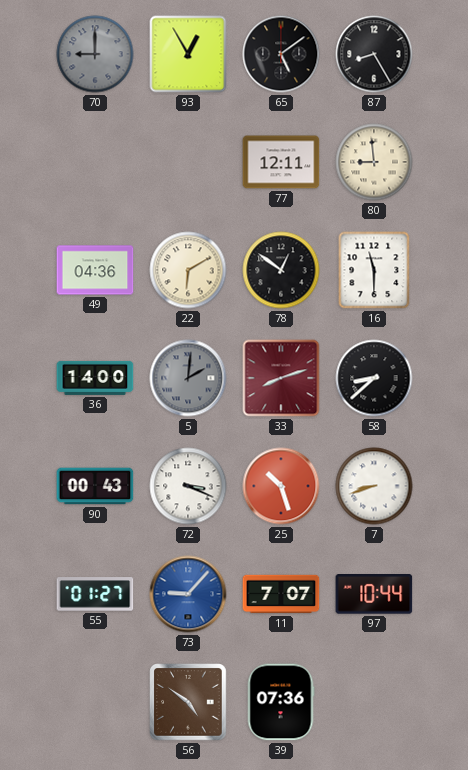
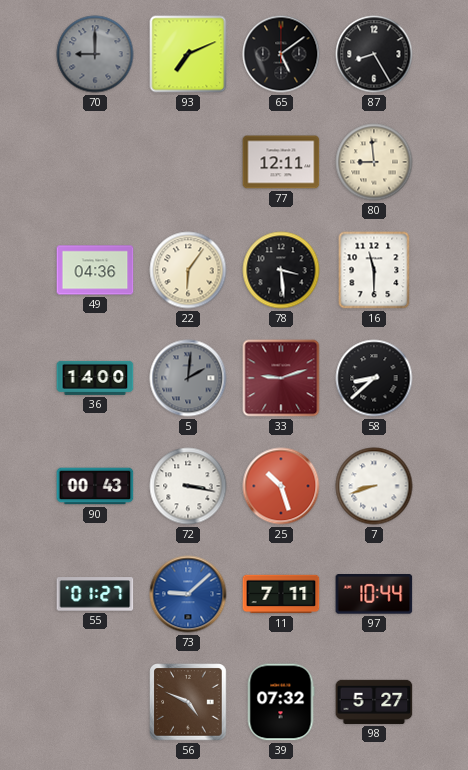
93: 12:55 -> 7:11
22: 6:10 -> 6:06
78: 12:51 -> 3:29
33: 8:12 -> 9:12
72: 3:19 -> 3:17
73: 9:07 -> 9:08
11: 7:07 -> 7:11
56: 4:51 -> 4:49
39: 07:36 -> 07:32
98: none -> 5:27
